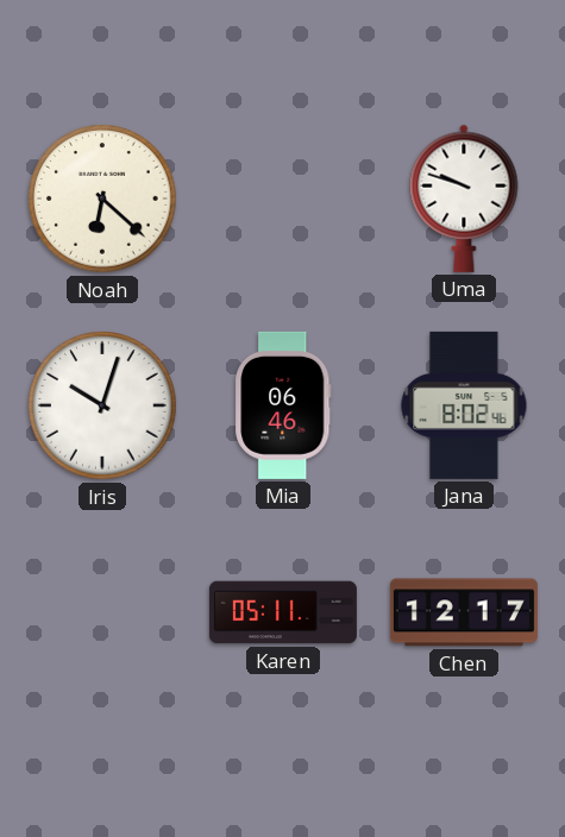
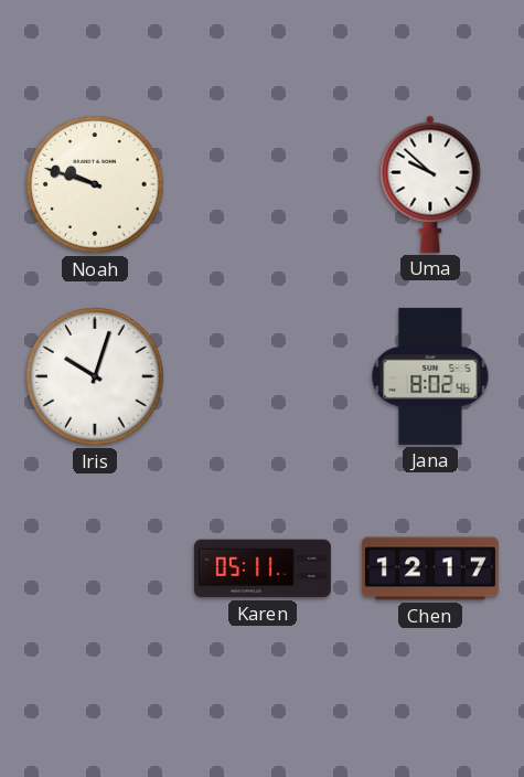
Noah: 6:22 -> 9:48
Uma: 9:48 -> 9:52
Mia: 06:46 -> none
